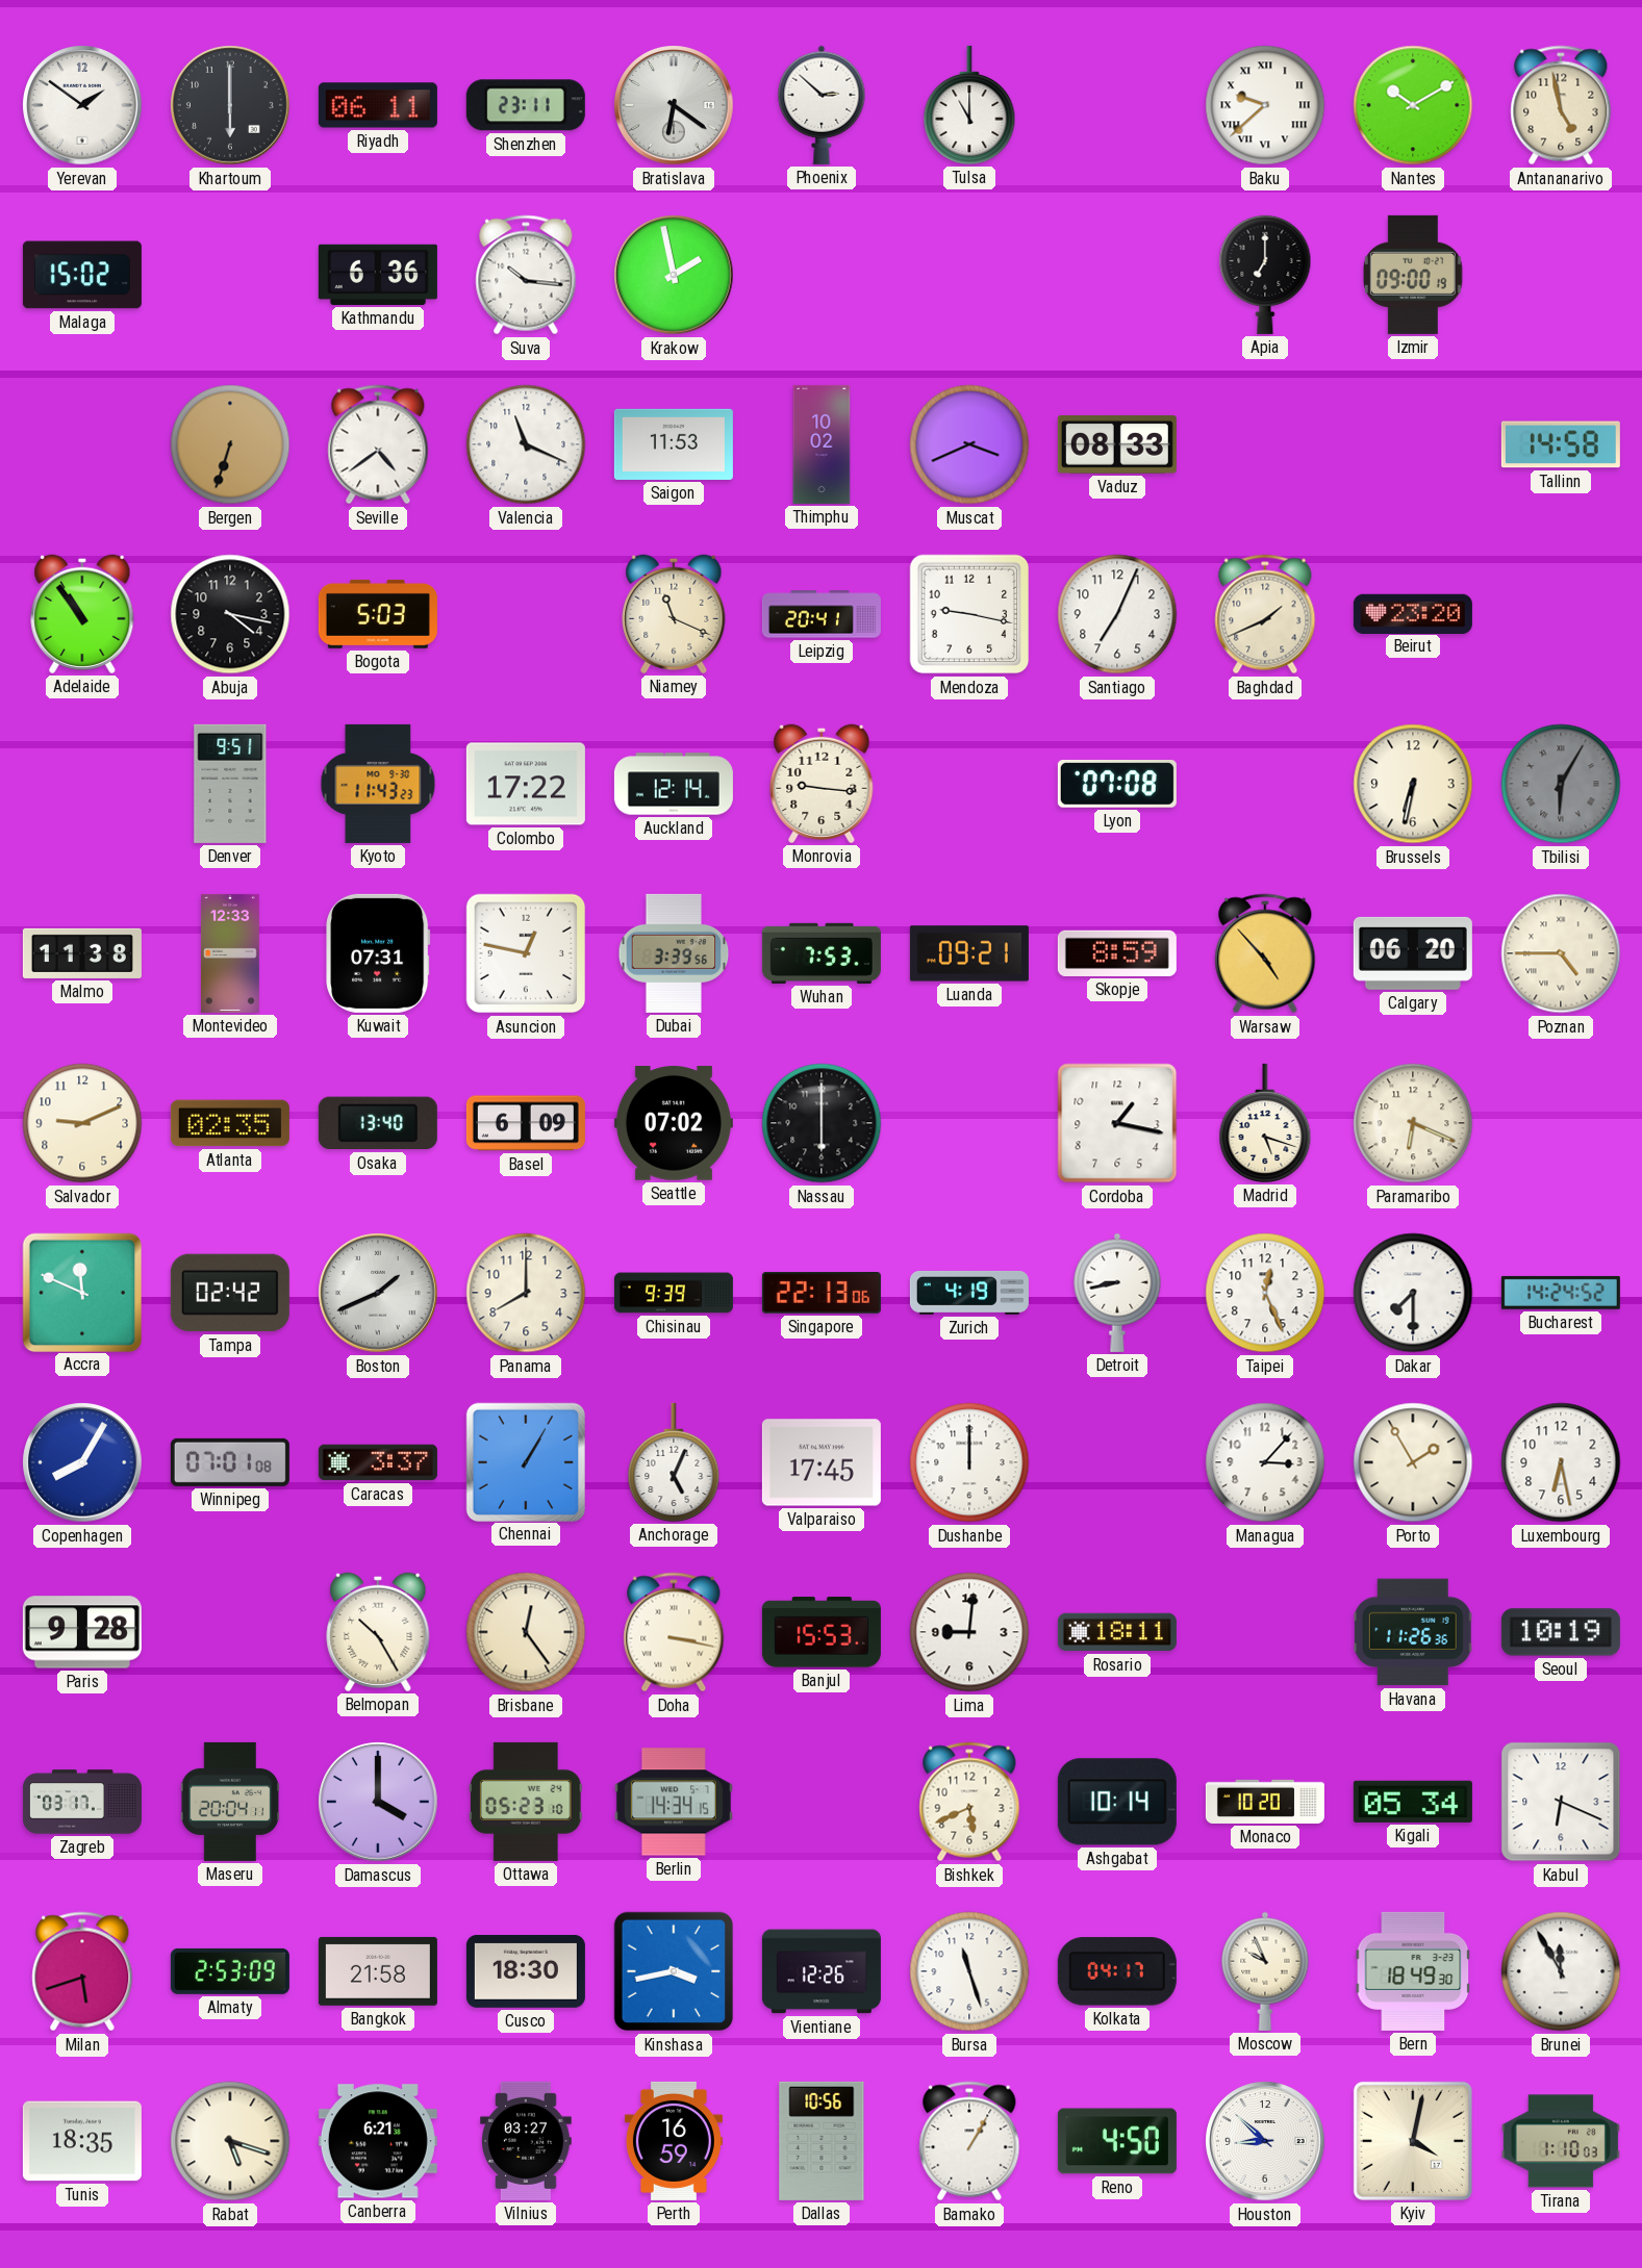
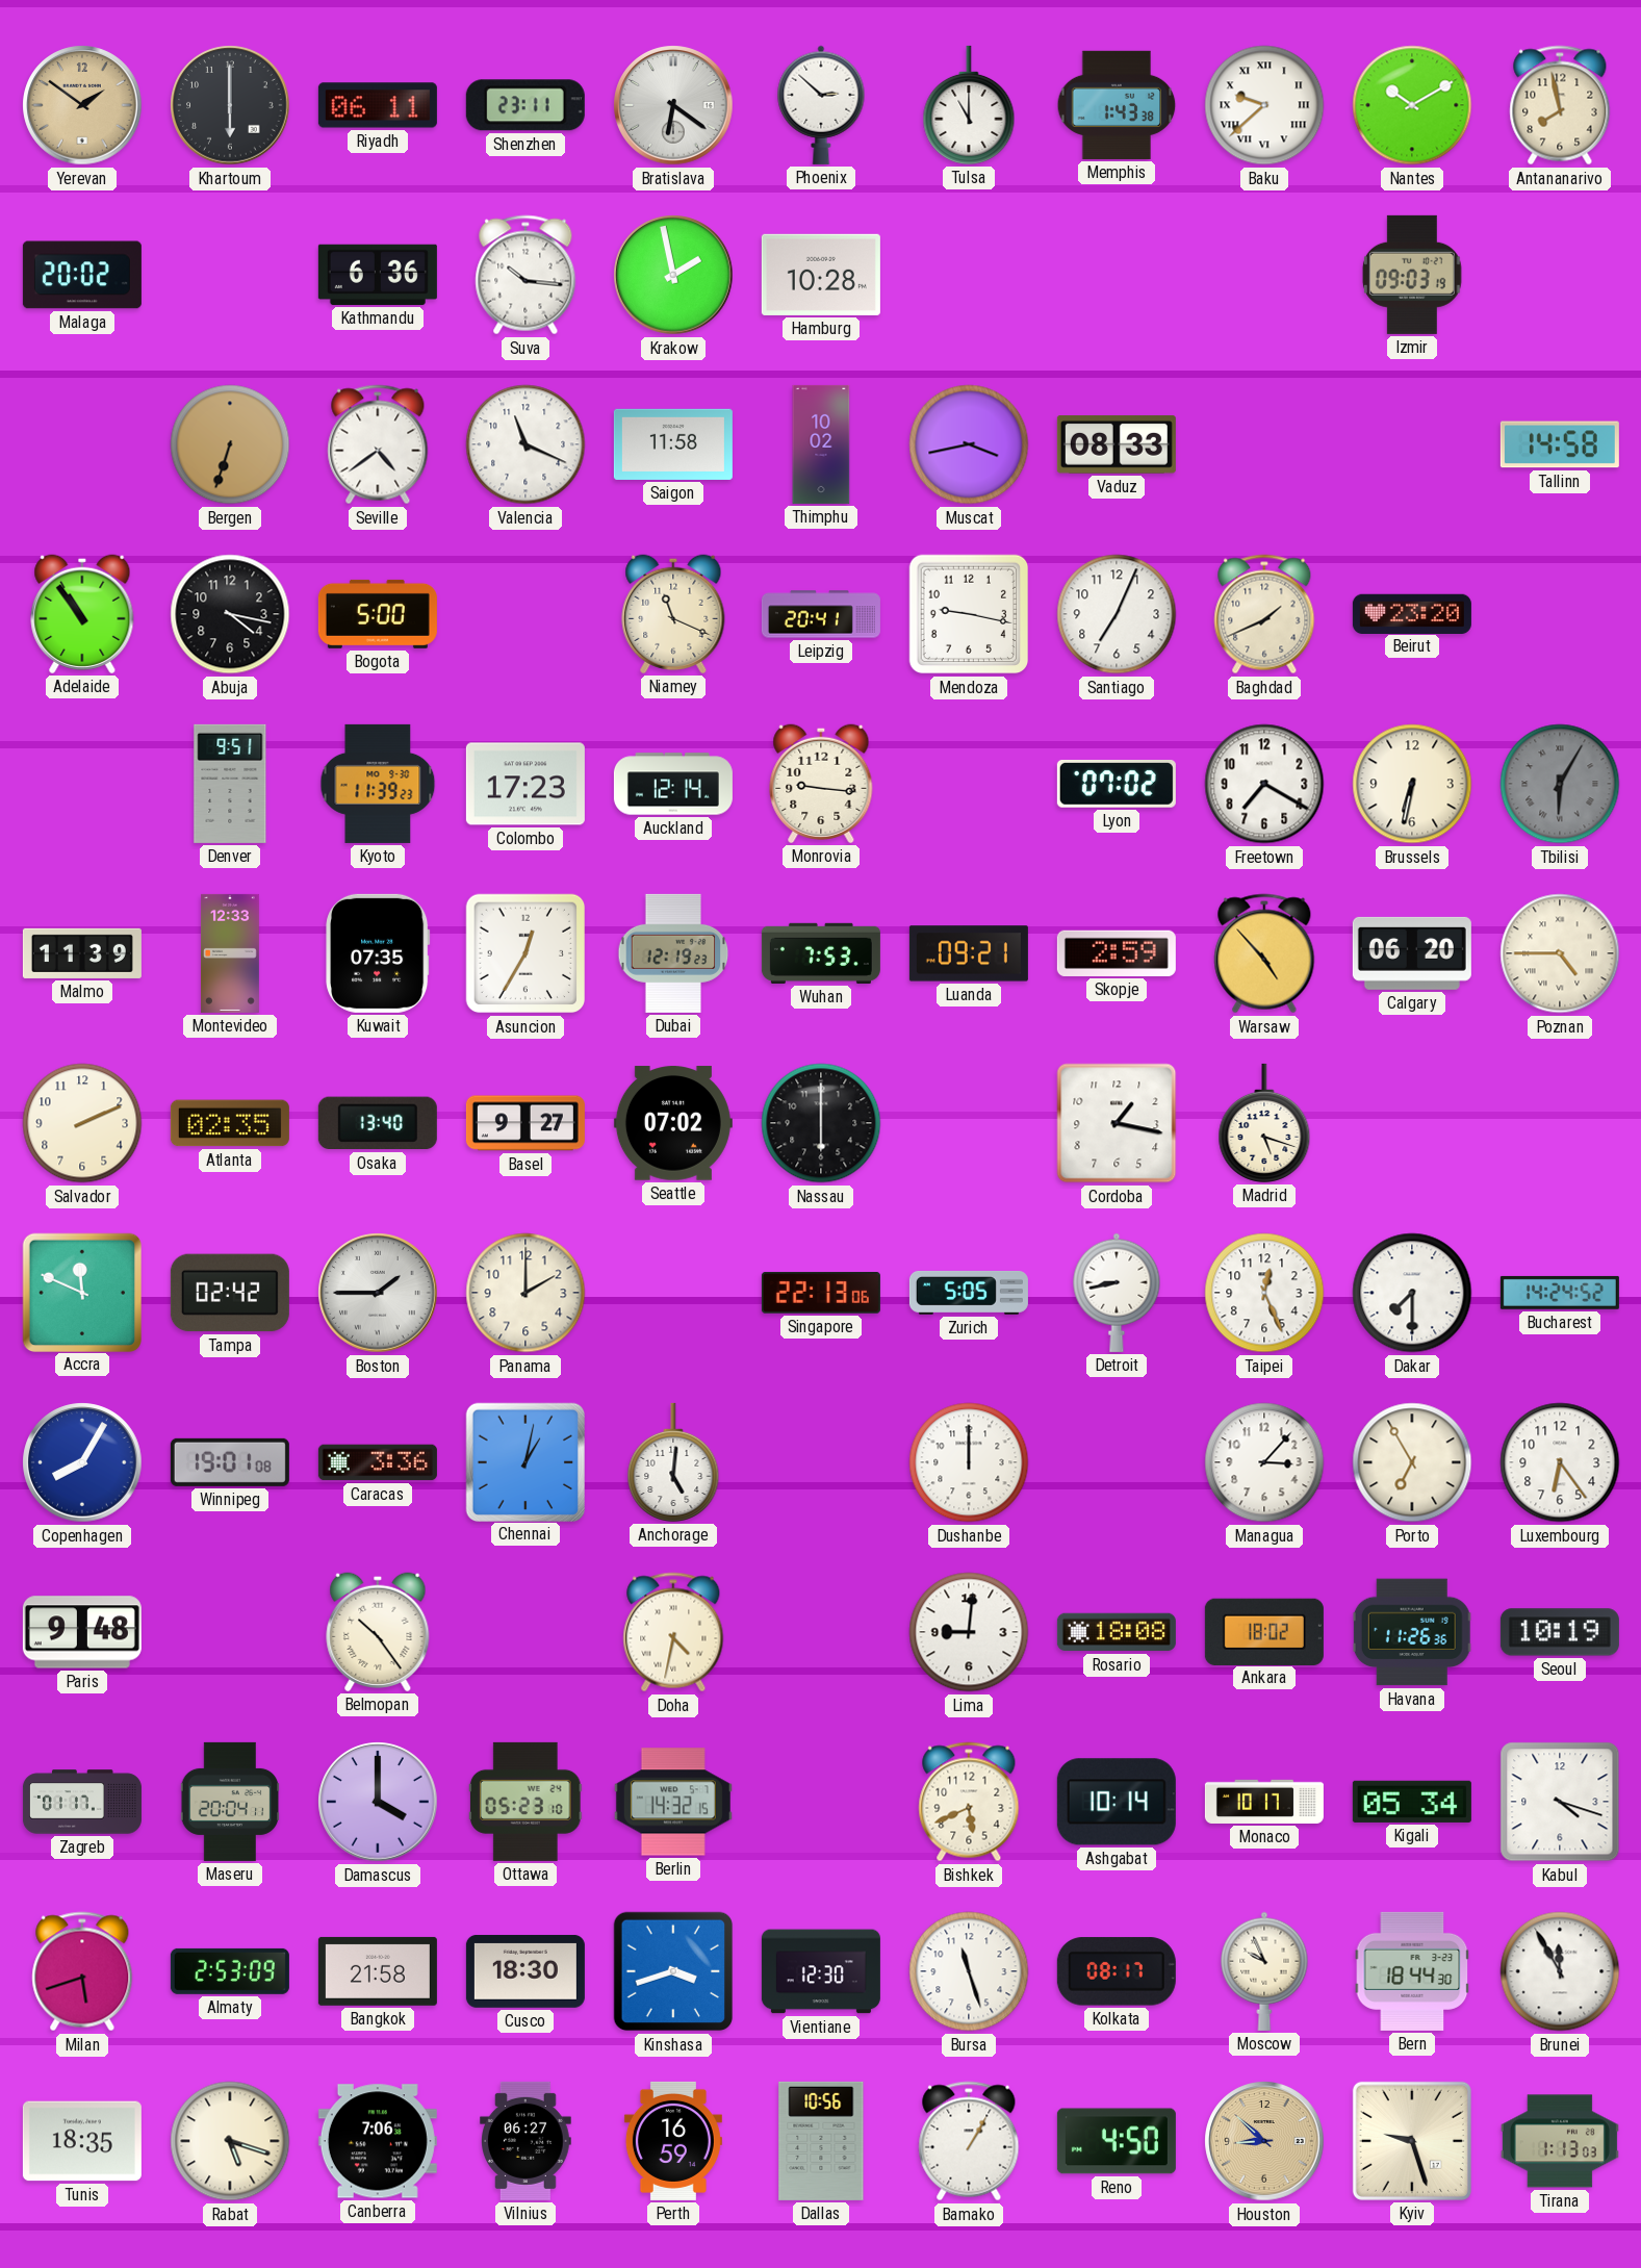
Yerevan dial: white -> champagne
Memphis: none -> 1:43
Antananarivo: 4:58 -> 7:58
Malaga: 15:02 -> 20:02
Hamburg: none -> 10:28
Apia: 7:00 -> none
Izmir: 09:00 -> 09:03
Saigon: 11:53 -> 11:58
Muscat: 3:41 -> 3:43
Bogota: 5:03 -> 5:00
Kyoto: 11:43 -> 11:39
Colombo: 17:22 -> 17:23
Lyon: 07:08 -> 07:02
Freetown: none -> 7:20
Malmo: 11:38 -> 11:39
Kuwait: 07:31 -> 07:35
Asuncion: 12:47 -> 12:35
Dubai: 3:39 -> 12:19
Skopje: 8:59 -> 2:59
Salvador: 9:11 -> 2:11
Basel: 6:09 -> 9:27
Paramaribo: 6:19 -> none
Boston: 1:41 -> 1:45
Panama: 8:00 -> 2:00
Chisinau: 9:39 -> none
Zurich: 4:19 -> 5:05
Winnipeg: 07:01 -> 19:01
Caracas: 3:37 -> 3:36
Chennai: 1:05 -> 1:02
Anchorage: 5:04 -> 5:01
Valparaiso: 17:45 -> none
Porto: 1:55 -> 6:55
Luxembourg: 6:28 -> 6:24
Paris: 9:28 -> 9:48
Belmopan: 10:25 -> 10:24
Brisbane: 12:24 -> none
Doha: 3:17 -> 4:32
Banjul: 15:53 -> none
Rosario: 18:11 -> 18:08
Ankara: none -> 18:02
Zagreb: 03:17 -> 01:17
Berlin: 14:34 -> 14:32
Monaco: 10:20 -> 10:17
Kabul: 6:19 -> 4:18
Kinshasa: 3:43 -> 3:42
Vientiane: 12:26 -> 12:30
Kolkata: 04:17 -> 08:17
Bern: 18:49 -> 18:44
Canberra: 6:21 -> 7:06
Vilnius: 03:27 -> 06:27
Houston dial: white -> champagne
Kyiv: 4:02 -> 9:27
Tirana: 1:10 -> 1:13
